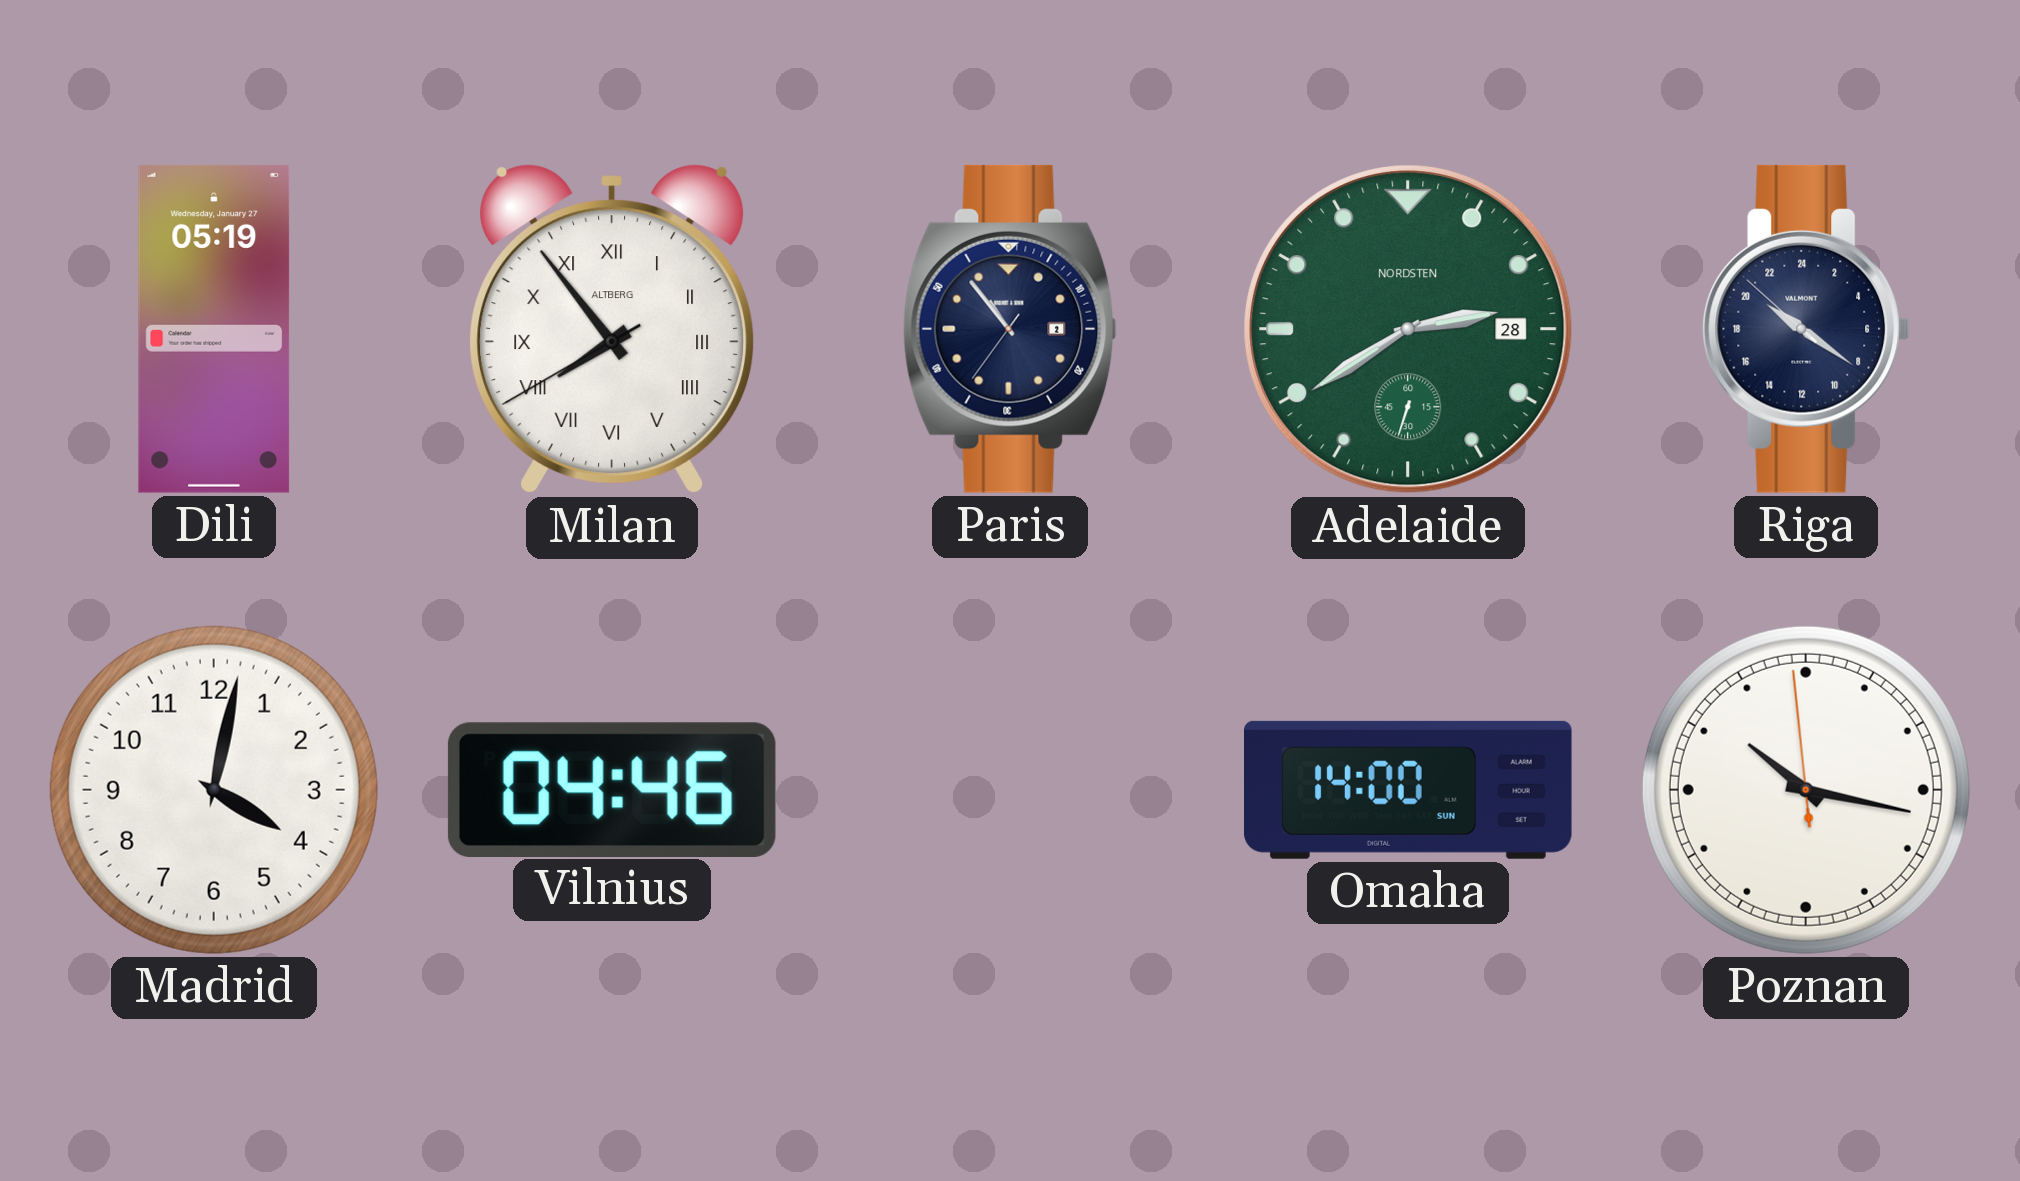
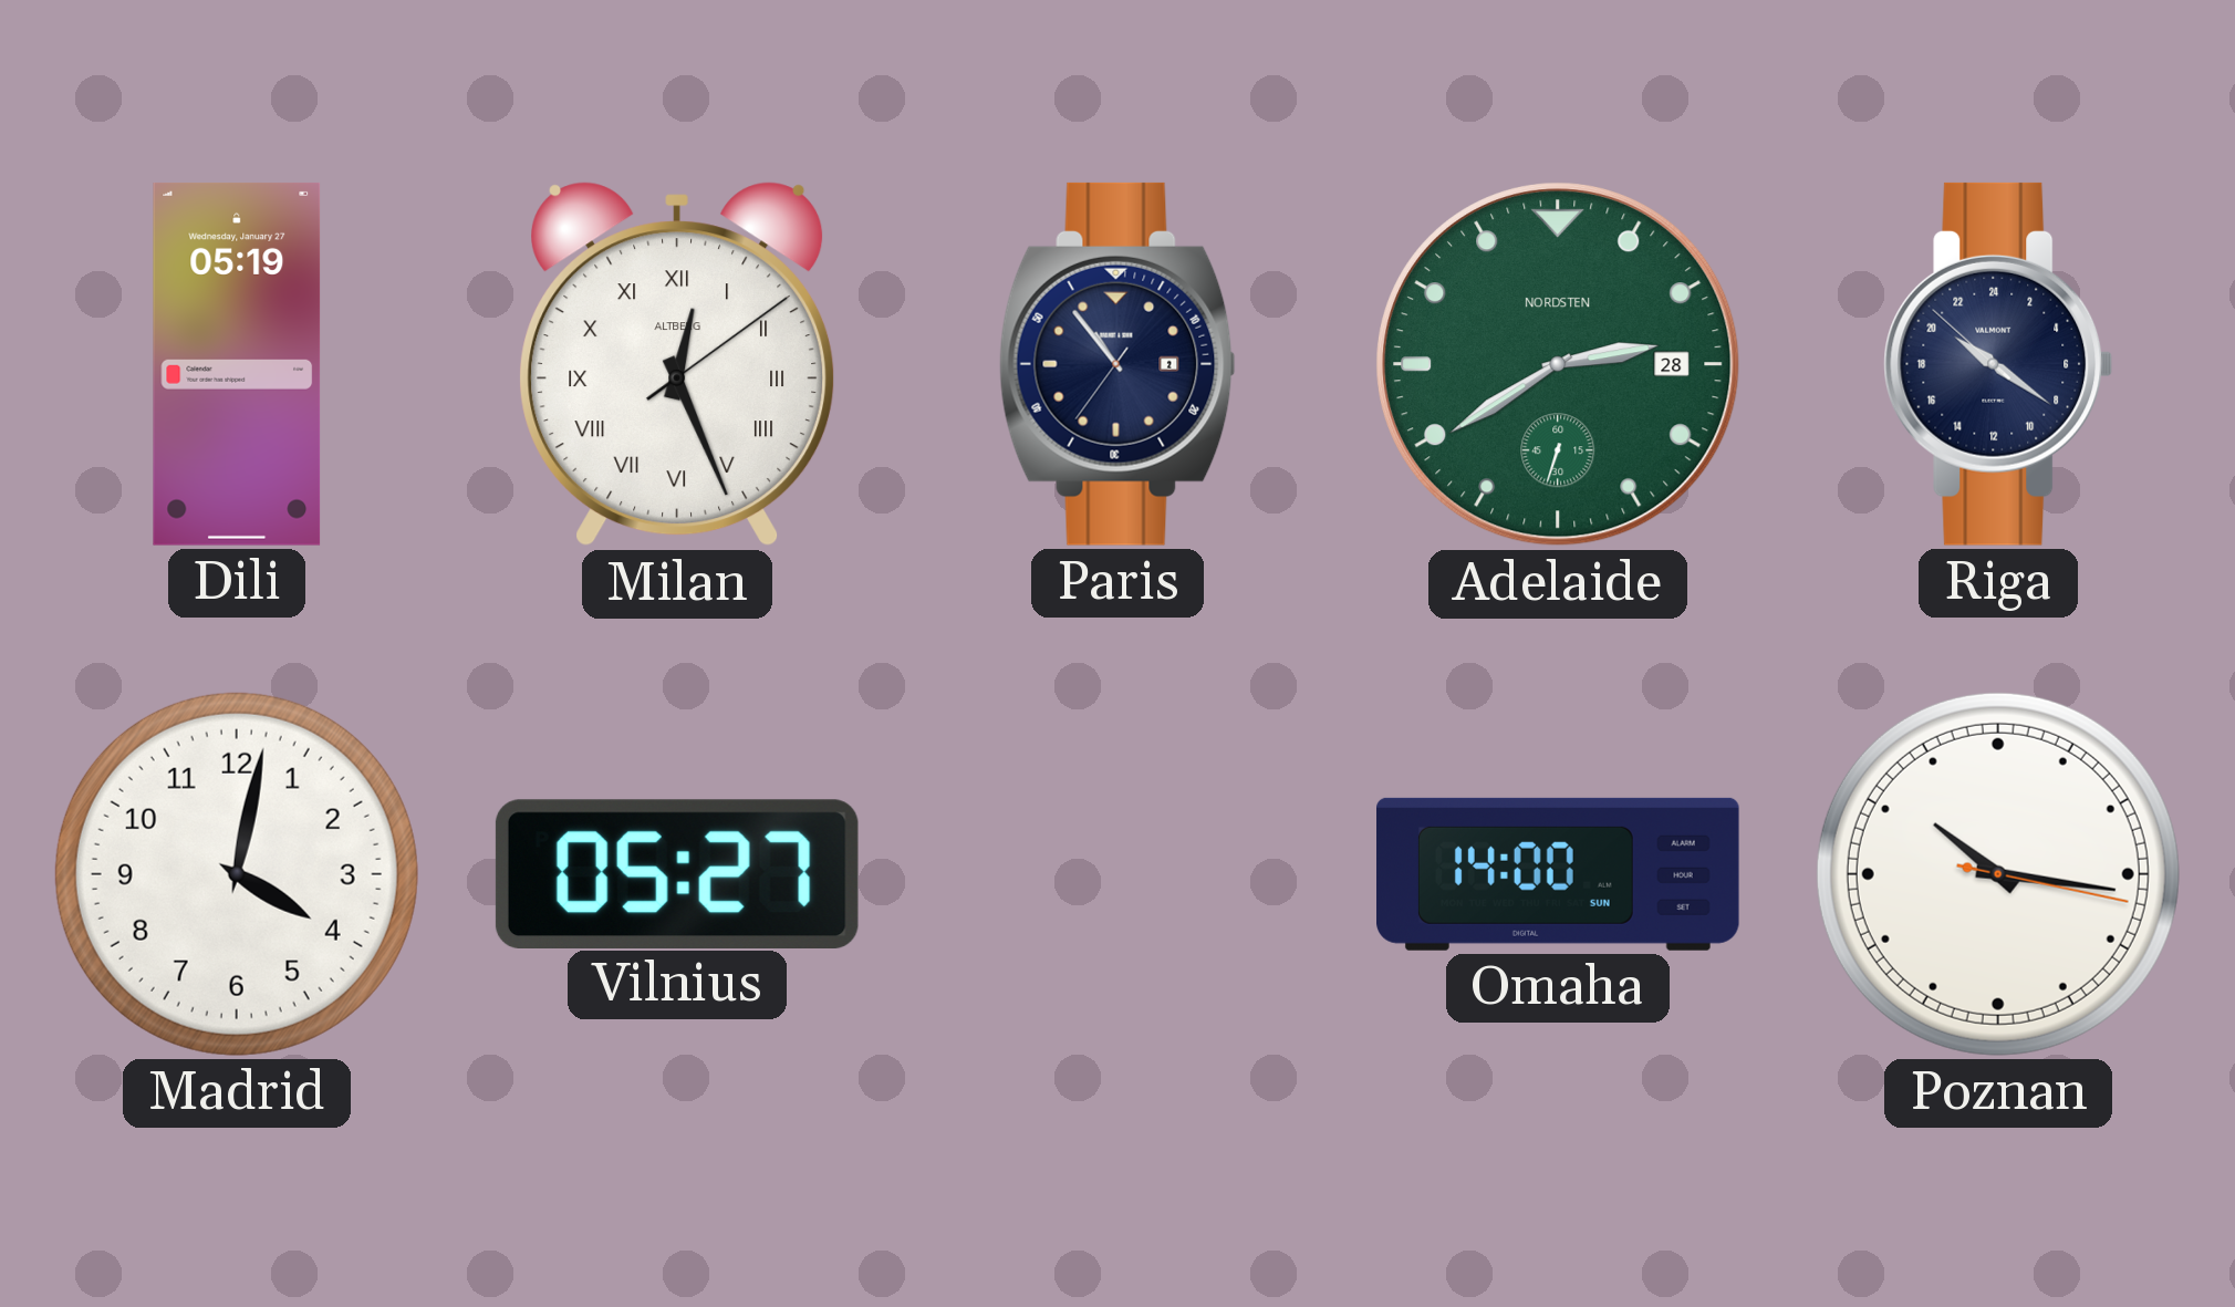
Milan: 7:53 -> 12:26
Vilnius: 04:46 -> 05:27
Poznan: 10:16:59 -> 10:16:17
